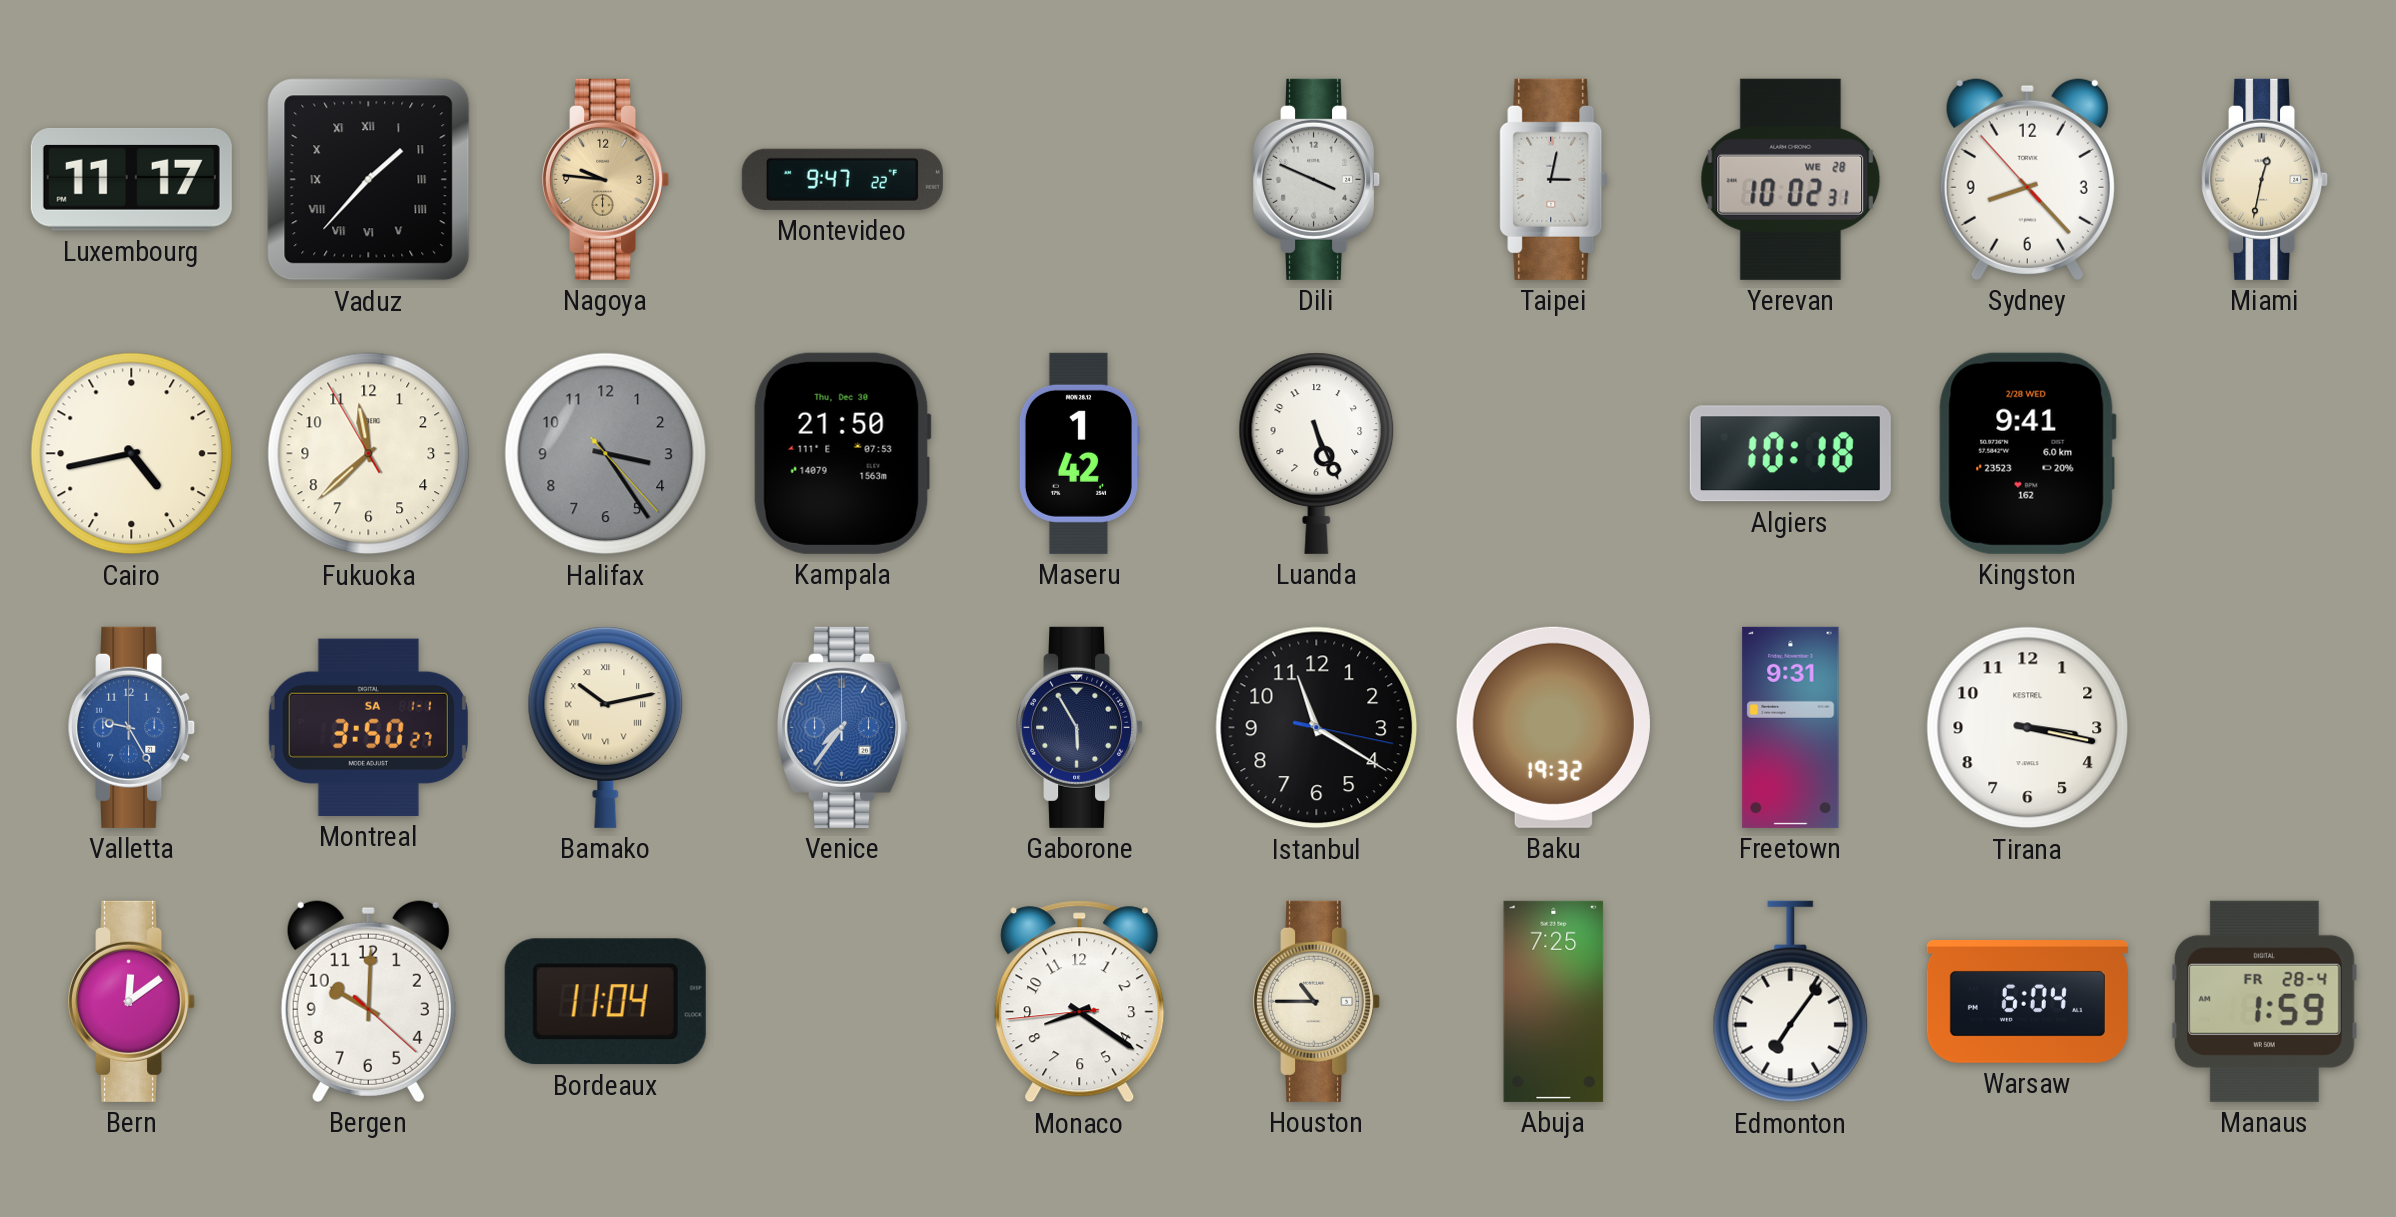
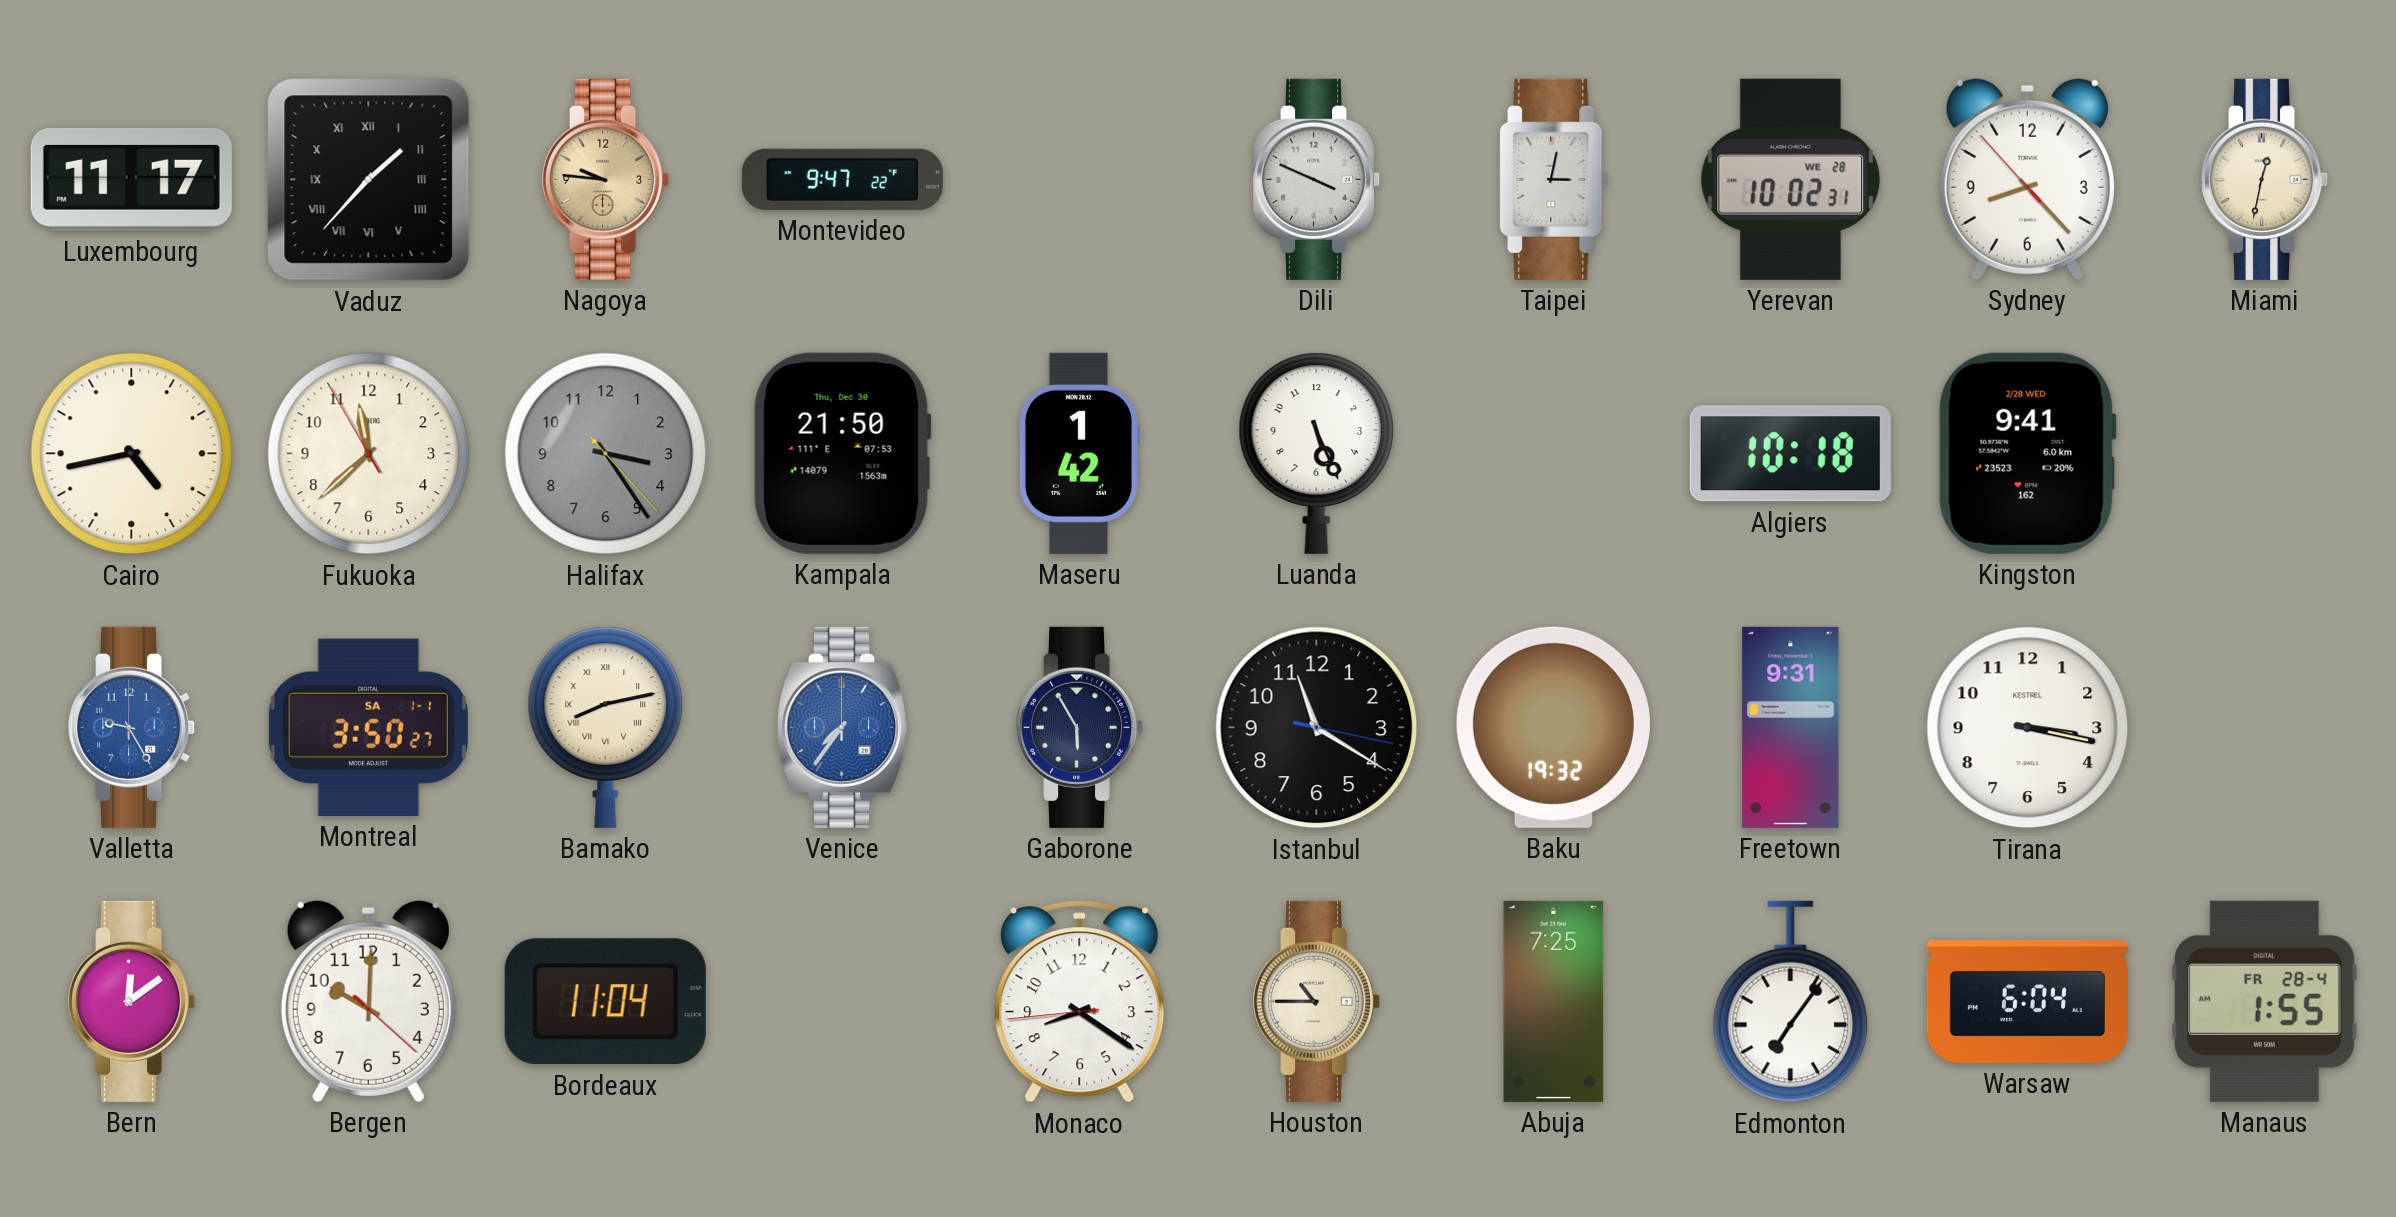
Bamako: 10:13 -> 8:13
Manaus: 1:59 -> 1:55
